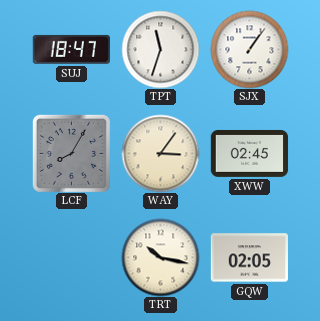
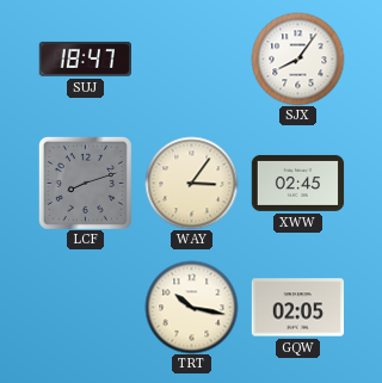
TPT: 11:33 -> none
SJX: 1:06 -> 8:06
LCF: 8:05 -> 8:12
